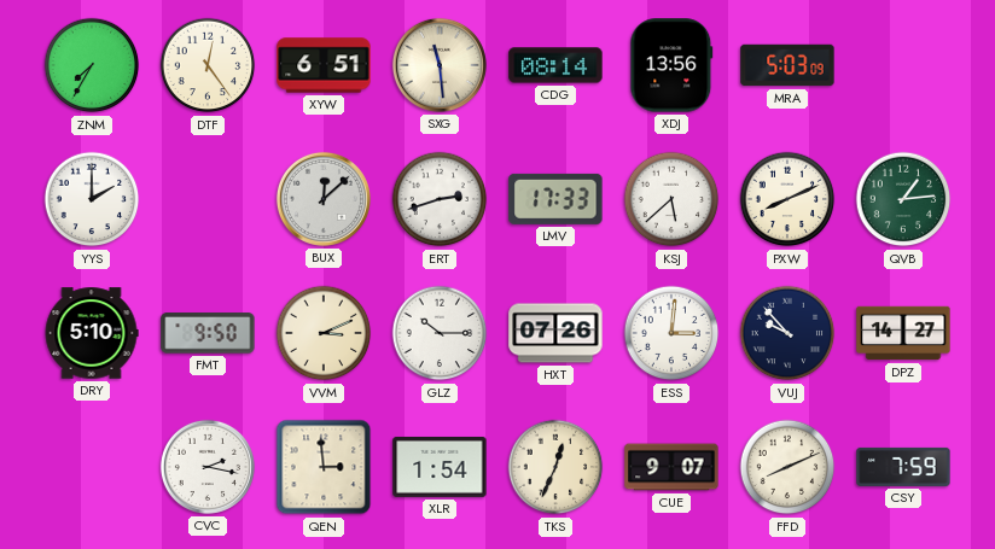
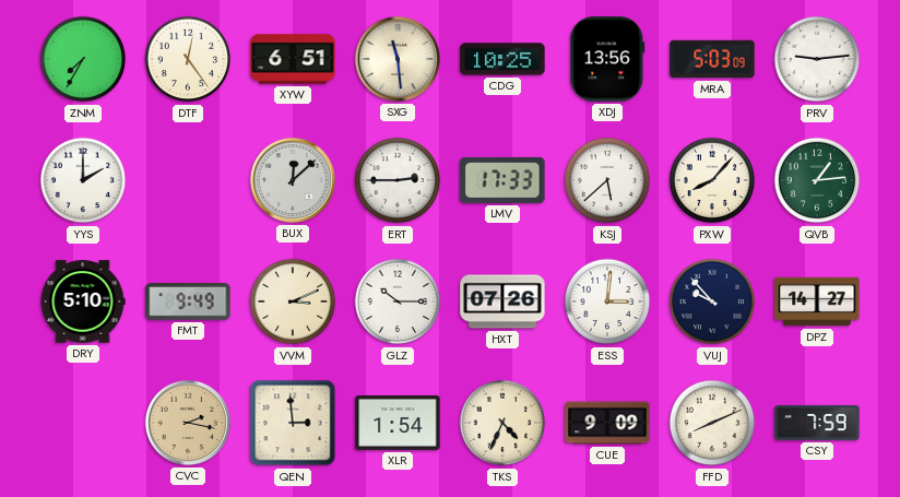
CDG: 08:14 -> 10:25
PRV: none -> 9:14
ERT: 2:42 -> 2:45
PXW: 8:11 -> 8:07
FMT: 9:50 -> 9:49
CVC dial: white -> champagne
TKS: 12:34 -> 4:34
CUE: 9:07 -> 9:09
